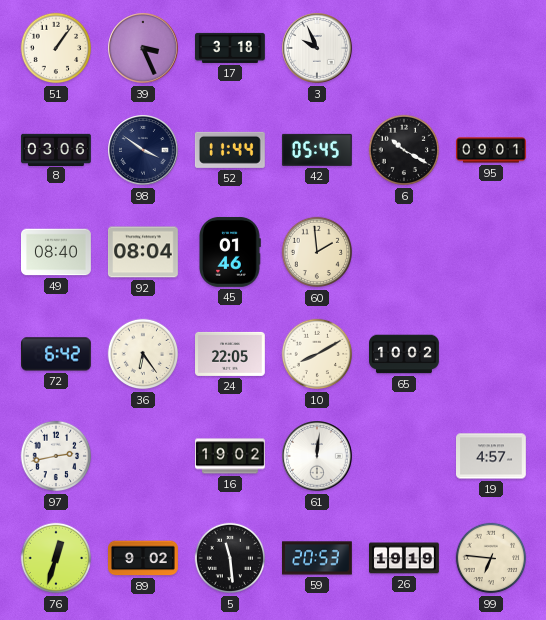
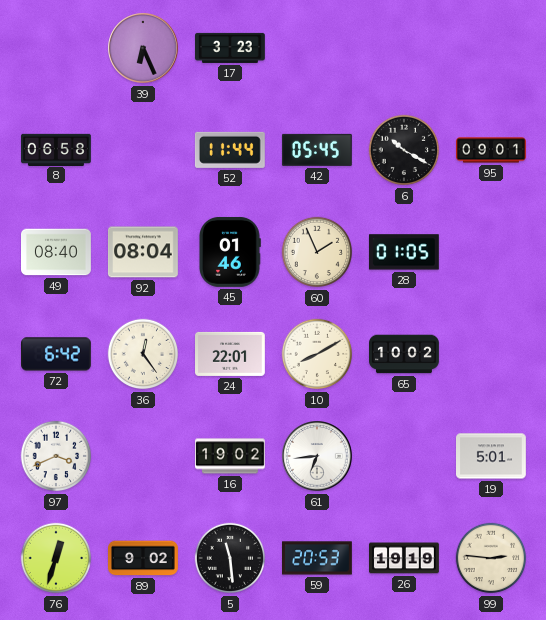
51: 1:06 -> none
39: 3:26 -> 6:26
17: 3:18 -> 3:23
3: 9:56 -> none
8: 03:06 -> 06:58
98: 3:51 -> none
60: 1:59 -> 1:56
28: none -> 01:05
36: 6:24 -> 12:24
24: 22:05 -> 22:01
97: 2:43 -> 3:41
61: 12:01 -> 6:44
19: 4:57 -> 5:01
99: 6:46 -> 2:46
